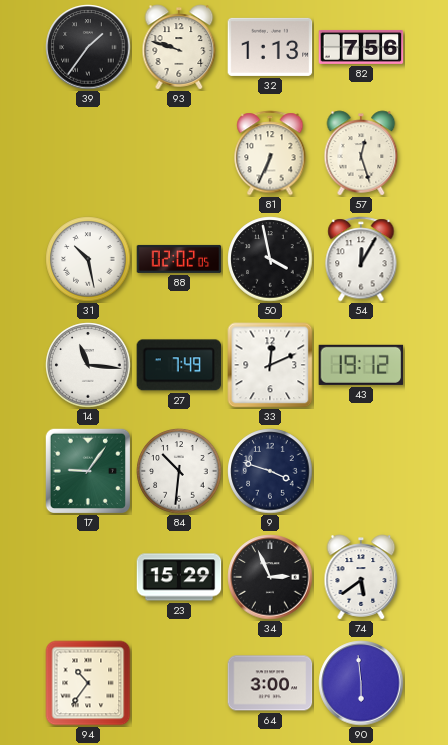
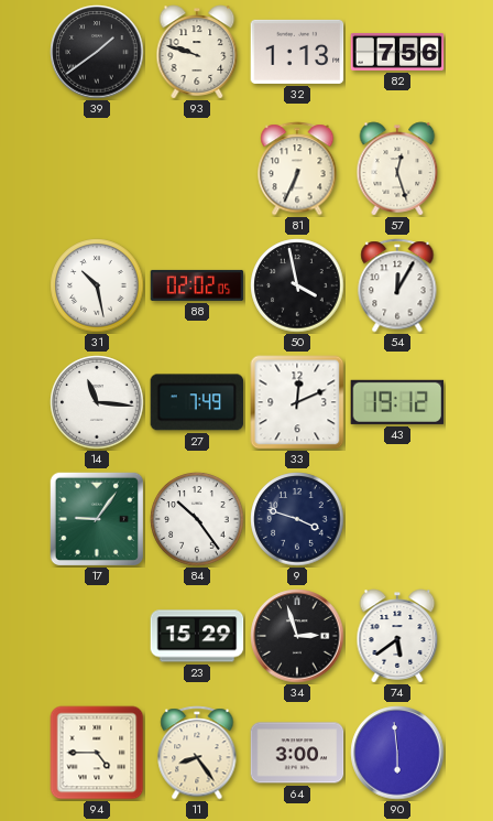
39: 1:36 -> 1:39
84: 10:31 -> 10:24
34: 2:56 -> 2:57
94: 10:36 -> 4:45
11: none -> 8:24
